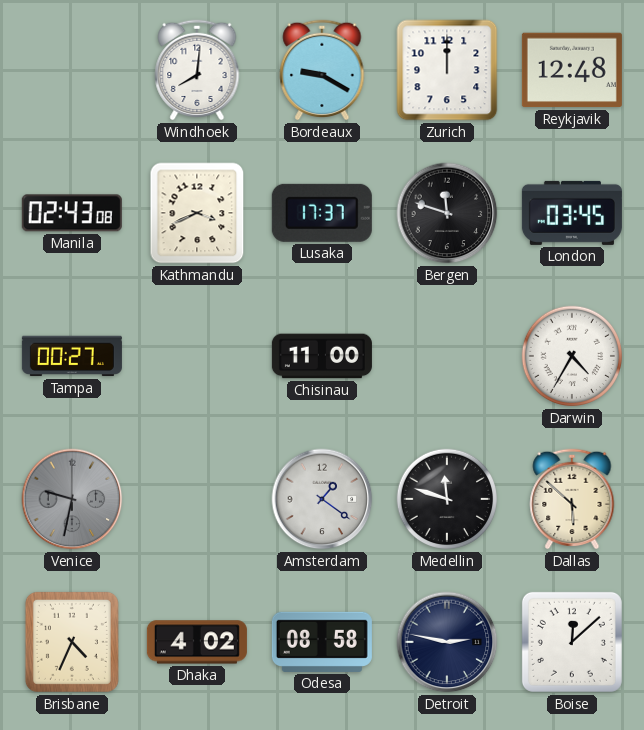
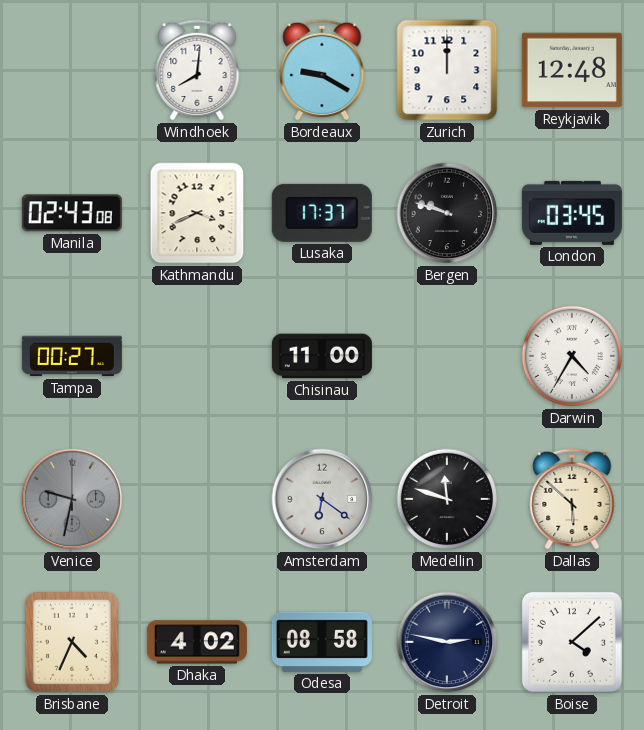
Bergen: 11:48 -> 9:48
Amsterdam: 1:21 -> 6:21
Boise: 12:08 -> 4:08
